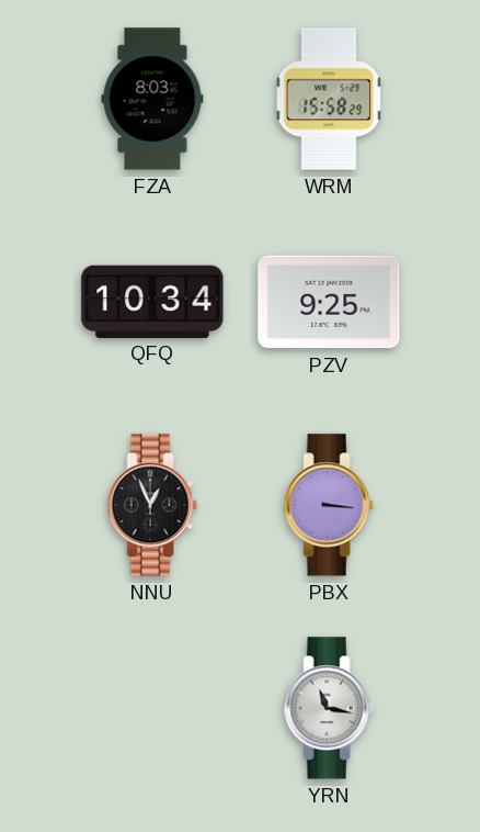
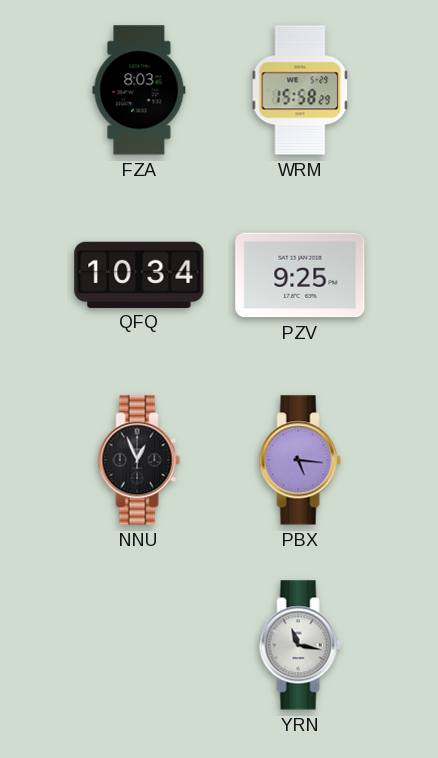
PBX: 3:16 -> 5:16
